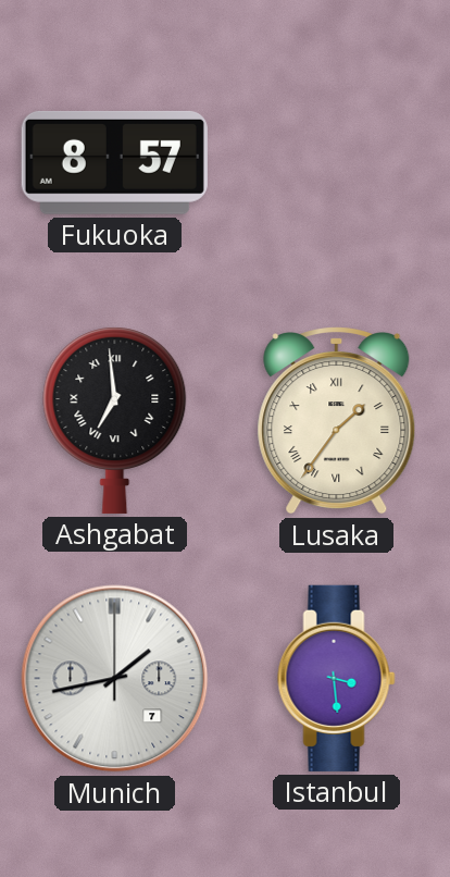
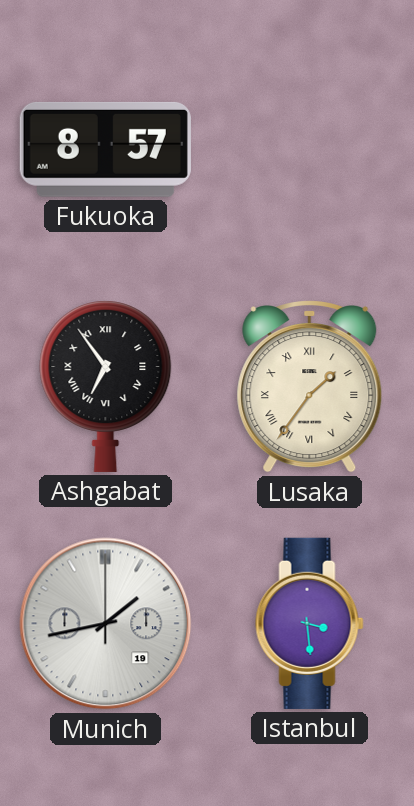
Ashgabat: 6:59 -> 6:54
Munich date: 7 -> 19
